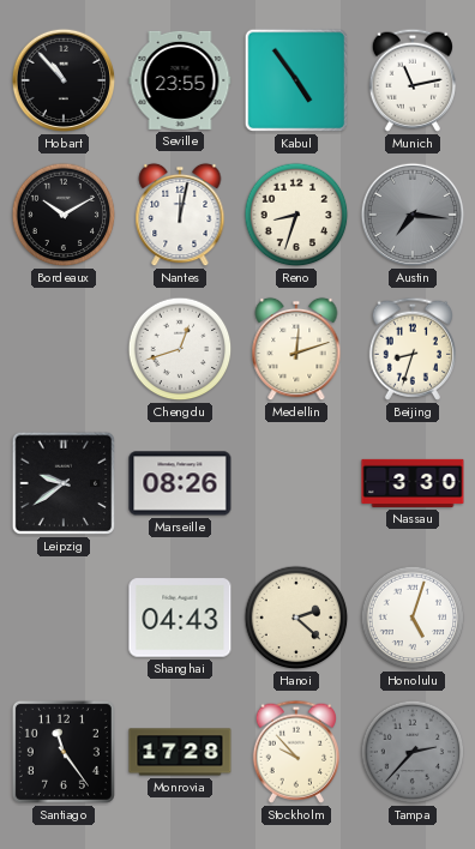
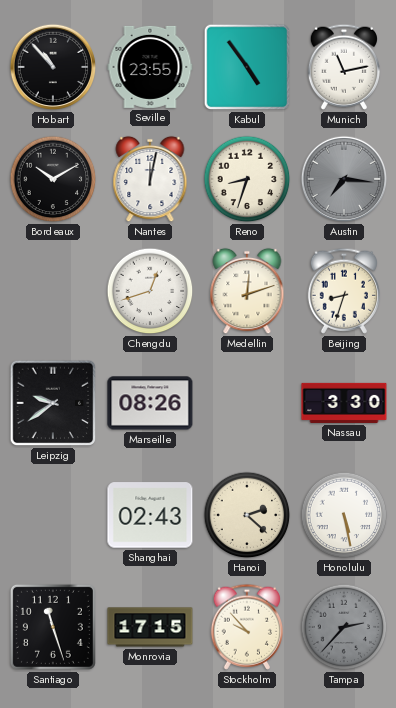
Shanghai: 04:43 -> 02:43
Honolulu: 5:03 -> 5:28
Santiago: 11:24 -> 11:27
Monrovia: 17:28 -> 17:15
